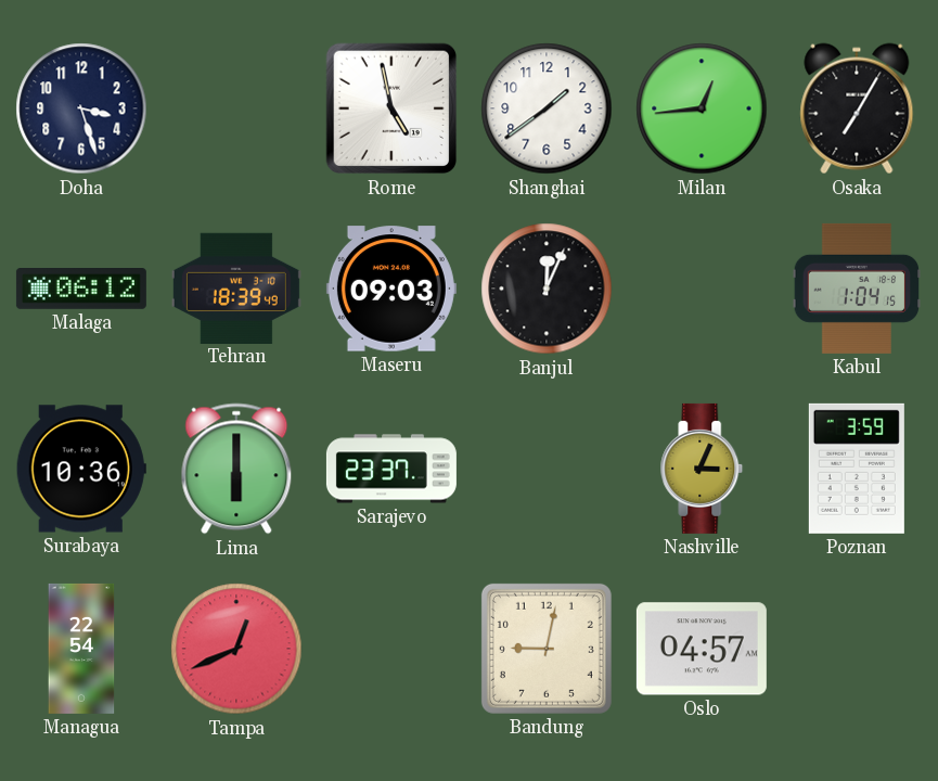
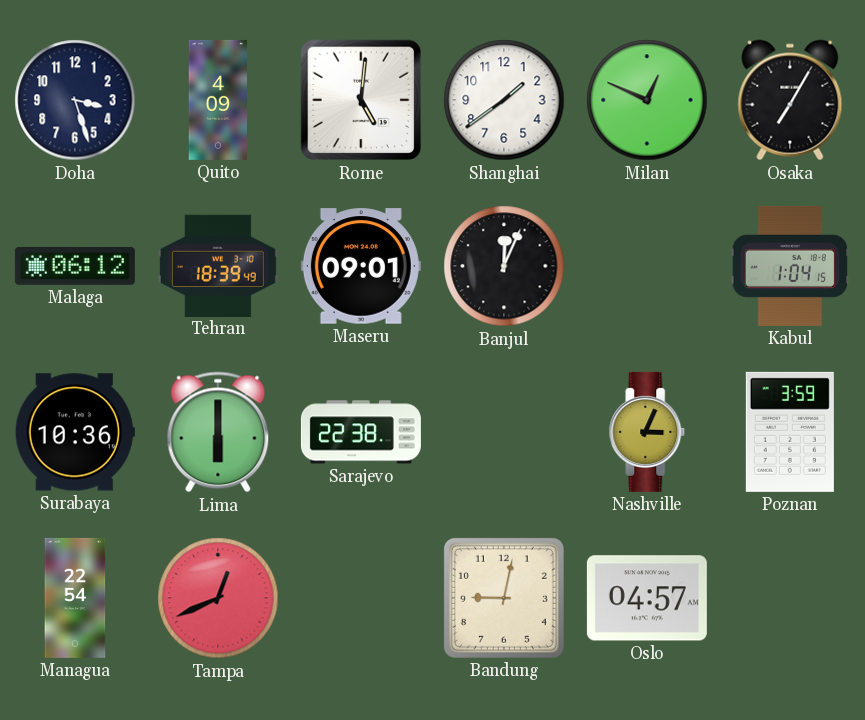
Quito: none -> 4:09
Rome: 4:58 -> 5:01
Milan: 12:44 -> 12:49
Maseru: 09:03 -> 09:01
Sarajevo: 23:37 -> 22:38
